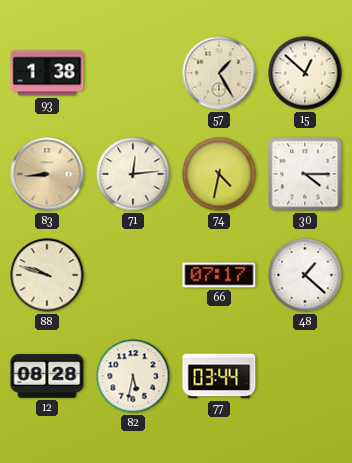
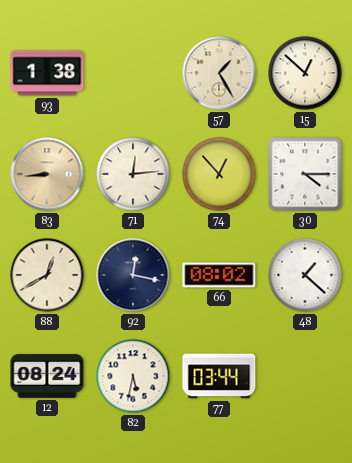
74: 4:32 -> 12:53
88: 9:48 -> 12:40
92: none -> 12:17
66: 07:17 -> 08:02
12: 08:28 -> 08:24
